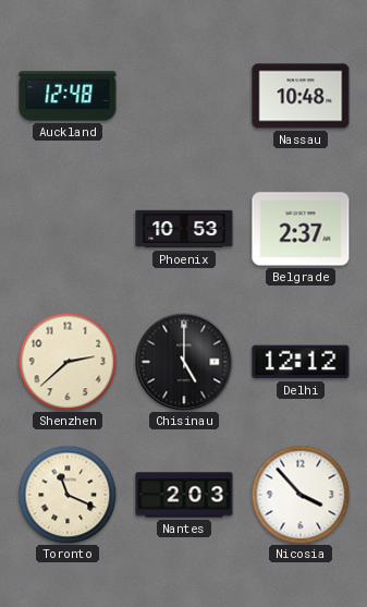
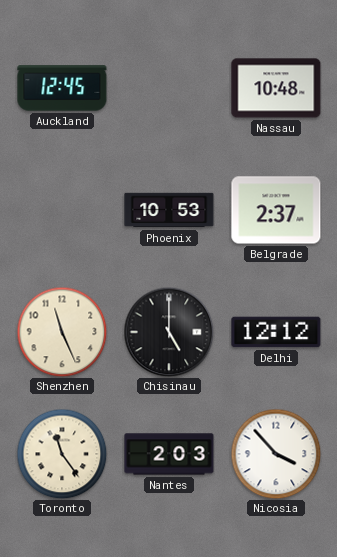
Auckland: 12:48 -> 12:45
Shenzhen: 2:38 -> 11:26
Toronto: 11:19 -> 11:24
